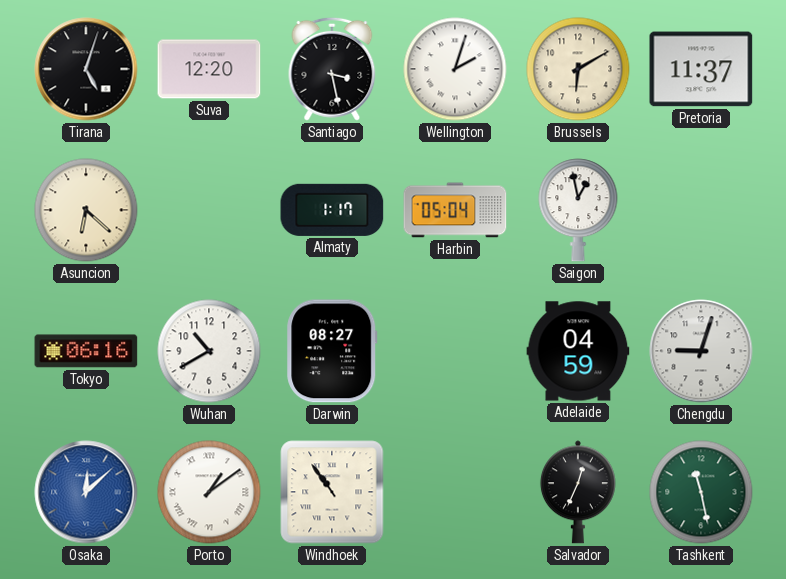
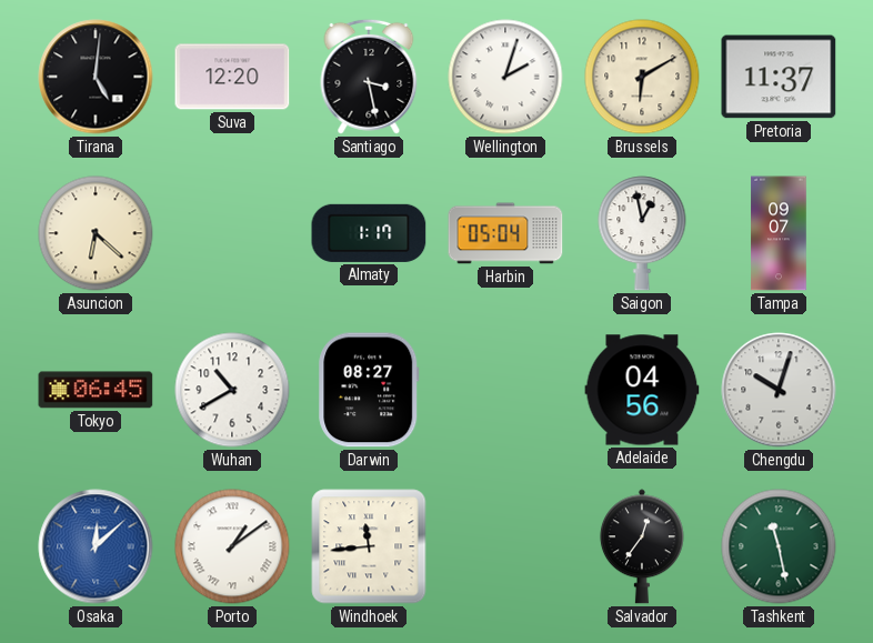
Tirana: 5:03 -> 5:01
Tampa: none -> 09:07
Tokyo: 06:16 -> 06:45
Adelaide: 04:59 -> 04:56
Chengdu: 9:03 -> 10:03
Windhoek: 10:54 -> 11:44
Salvador: 12:34 -> 12:36
